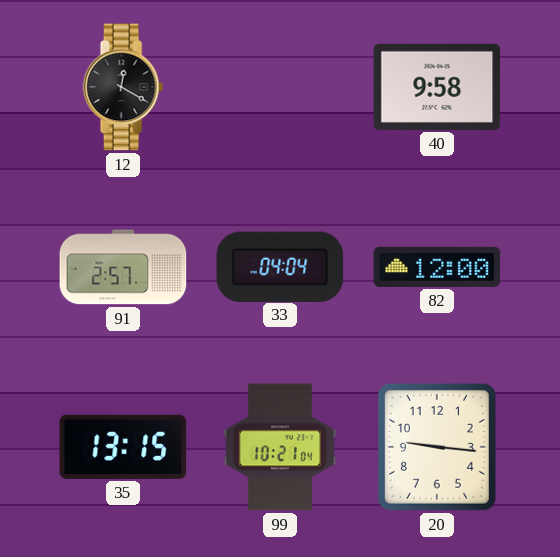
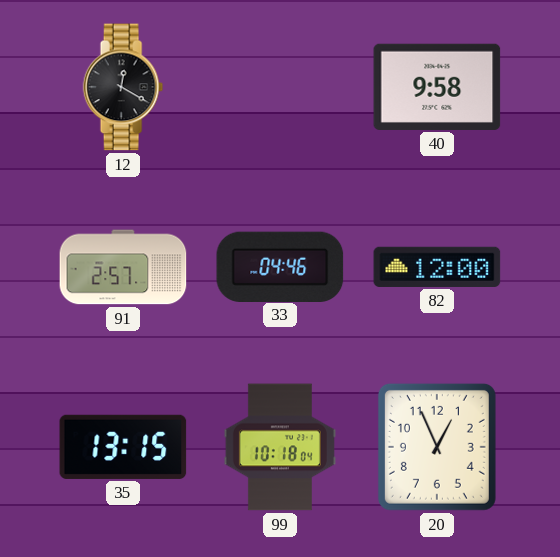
33: 04:04 -> 04:46
99: 10:21 -> 10:18
20: 9:16 -> 12:56
